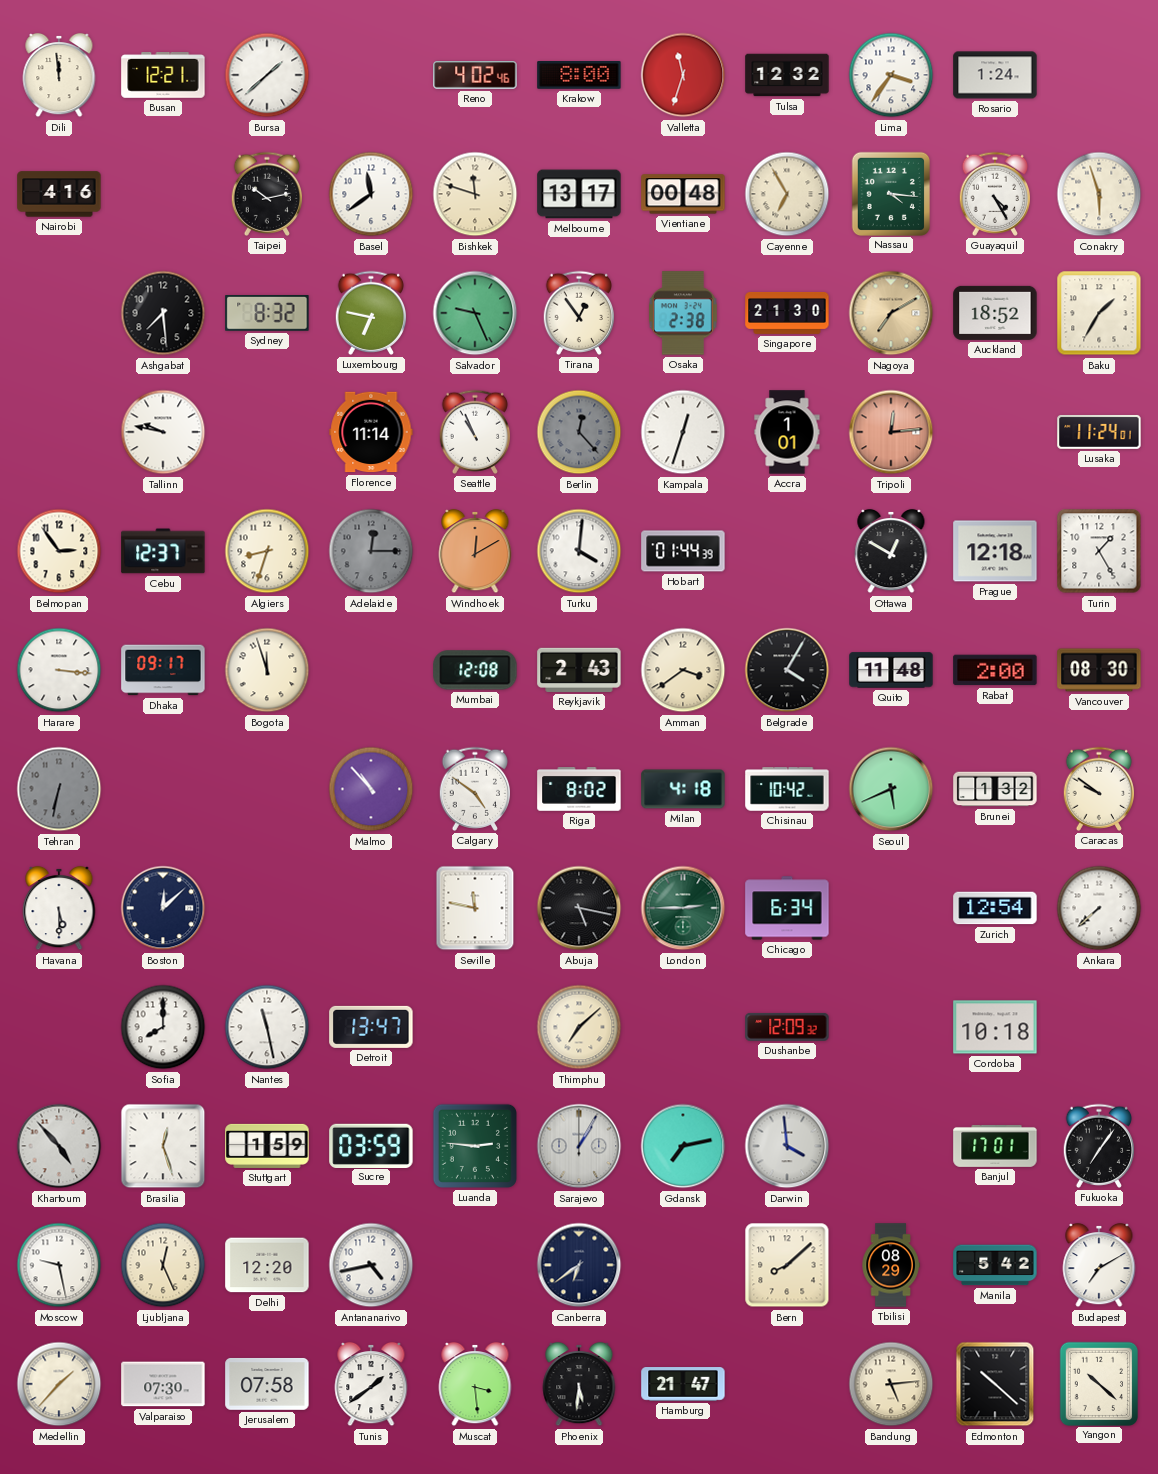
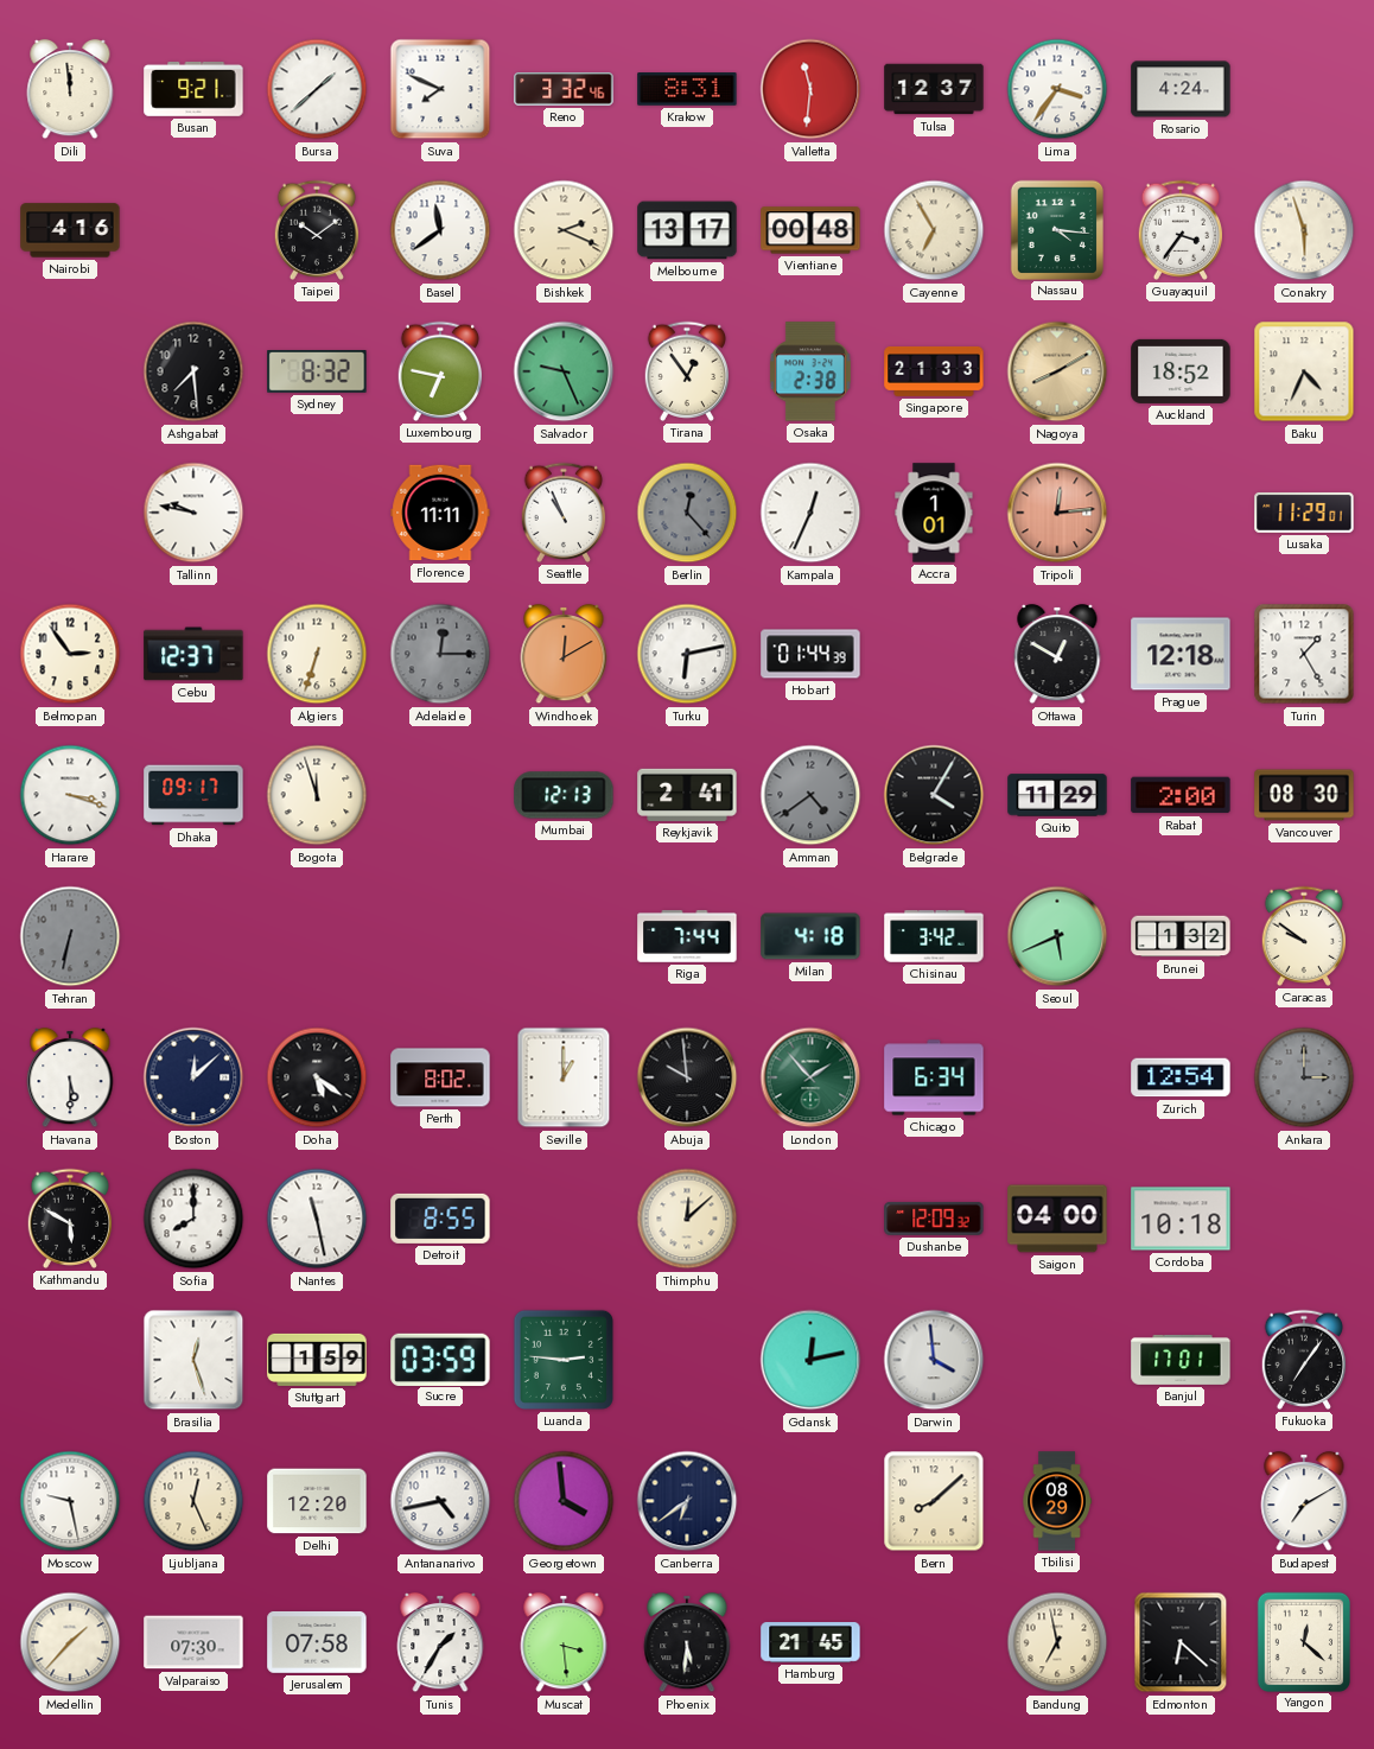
Busan: 12:21 -> 9:21
Suva: none -> 7:49
Reno: 4:02 -> 3:32
Krakow: 8:00 -> 8:31
Valletta: 11:33 -> 11:31
Tulsa: 12:32 -> 12:37
Rosario: 1:24 -> 4:24
Taipei: 10:13 -> 10:09
Bishkek: 11:48 -> 2:19
Guayaquil: 4:25 -> 3:36
Singapore: 21:30 -> 21:33
Nagoya: 7:10 -> 8:10
Baku: 1:35 -> 4:34
Florence: 11:14 -> 11:11
Kampala: 12:33 -> 12:34
Lusaka: 11:24 -> 11:29
Algiers: 8:33 -> 6:33
Turku: 4:01 -> 6:13
Harare: 3:16 -> 3:18
Mumbai: 12:08 -> 12:13
Reykjavik: 2:43 -> 2:41
Amman: 3:39 -> 4:39
Amman dial: cream -> grey
Quito: 11:48 -> 11:29
Malmo: 10:53 -> none
Calgary: 4:51 -> none
Riga: 8:02 -> 7:44
Chisinau: 10:42 -> 3:42
Doha: none -> 5:21
Perth: none -> 8:02
Seville: 11:47 -> 1:00
Abuja: 5:17 -> 9:59
London: 2:45 -> 1:53
Ankara: 7:38 -> 3:00
Ankara dial: white -> grey
Kathmandu: none -> 5:50
Detroit: 13:47 -> 8:55
Thimphu: 7:08 -> 12:08
Saigon: none -> 04:00
Khartoum: 4:53 -> none
Sarajevo: 1:05 -> none
Gdansk: 7:13 -> 12:13
Georgetown: none -> 3:59
Manila: 5:42 -> none
Tunis: 1:39 -> 1:35
Hamburg: 21:47 -> 21:45
Bandung: 5:14 -> 6:58
Edmonton: 10:22 -> 6:22
Yangon: 10:22 -> 12:22
